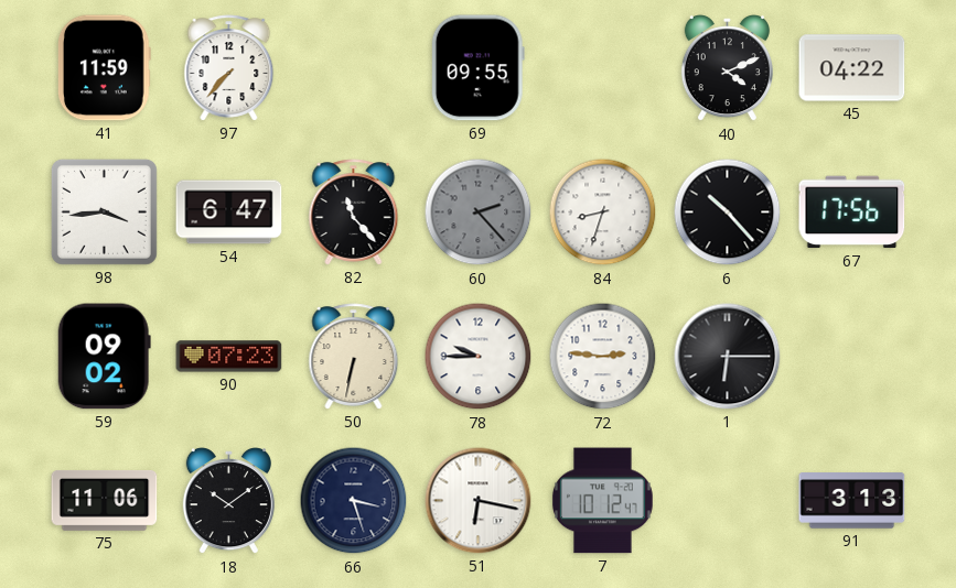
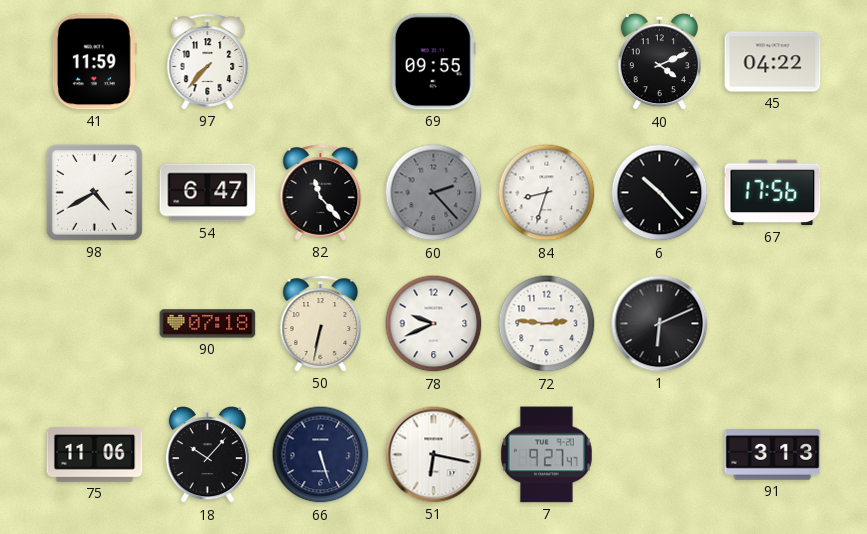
98: 3:44 -> 4:40
59: 09:02 -> none
90: 07:23 -> 07:18
78: 9:45 -> 9:41
1: 6:15 -> 6:11
18: 10:09 -> 10:07
66: 3:27 -> 5:27
7: 10:12 -> 9:27
